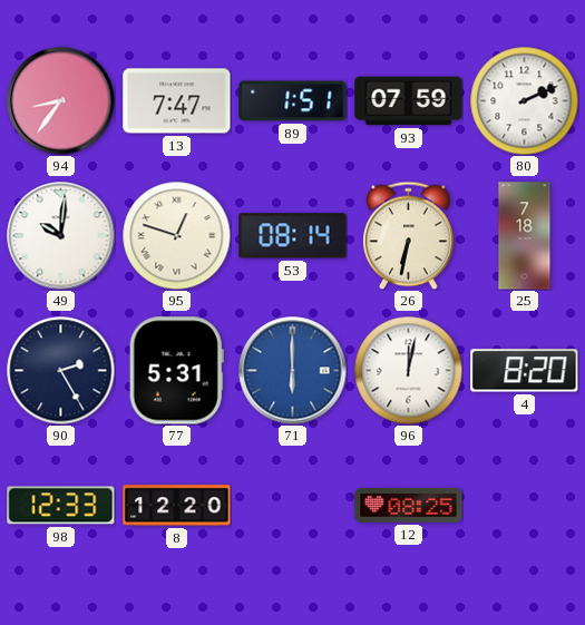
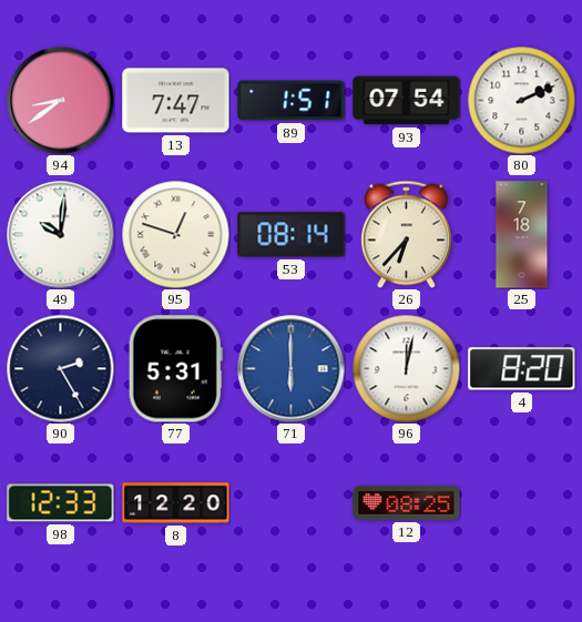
94: 8:36 -> 8:39
93: 07:59 -> 07:54
26: 6:32 -> 6:37
